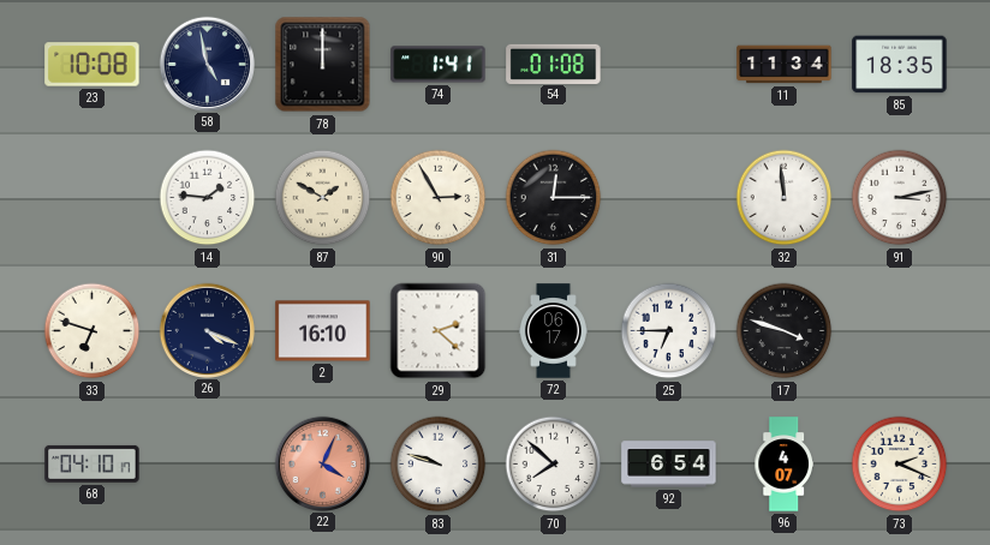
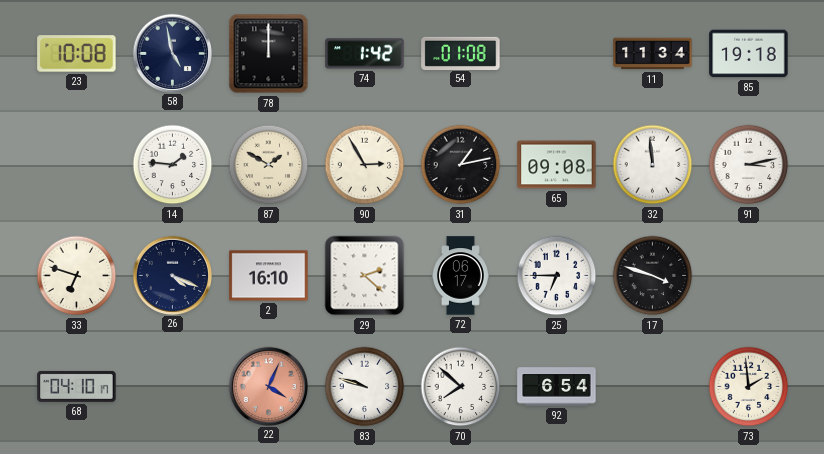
74: 1:41 -> 1:42
85: 18:35 -> 19:18
31: 12:15 -> 1:13
65: none -> 09:08
96: 4:07 -> none
73: 2:19 -> 1:59
